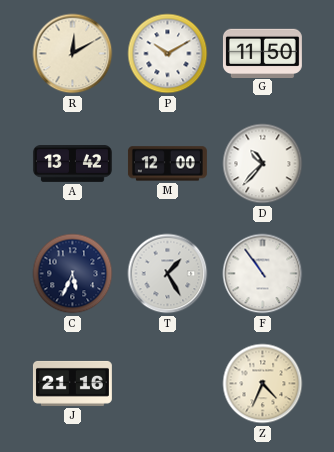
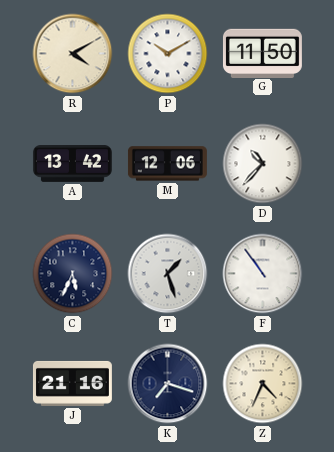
R: 12:10 -> 4:10
M: 12:00 -> 12:06
T: 1:25 -> 1:27
K: none -> 7:18
